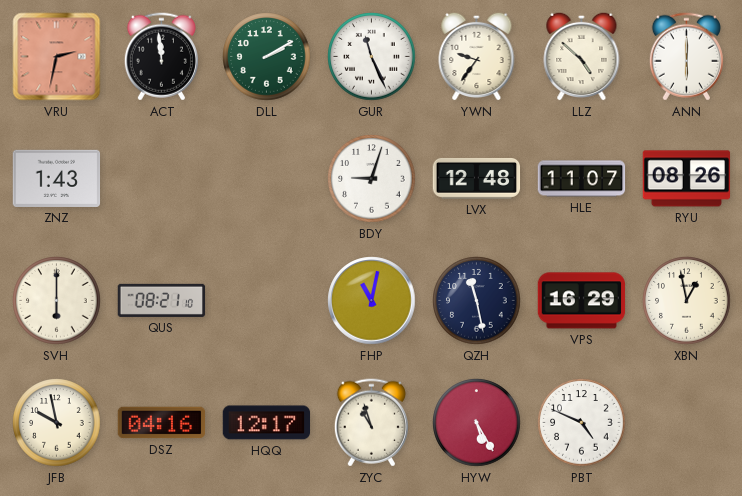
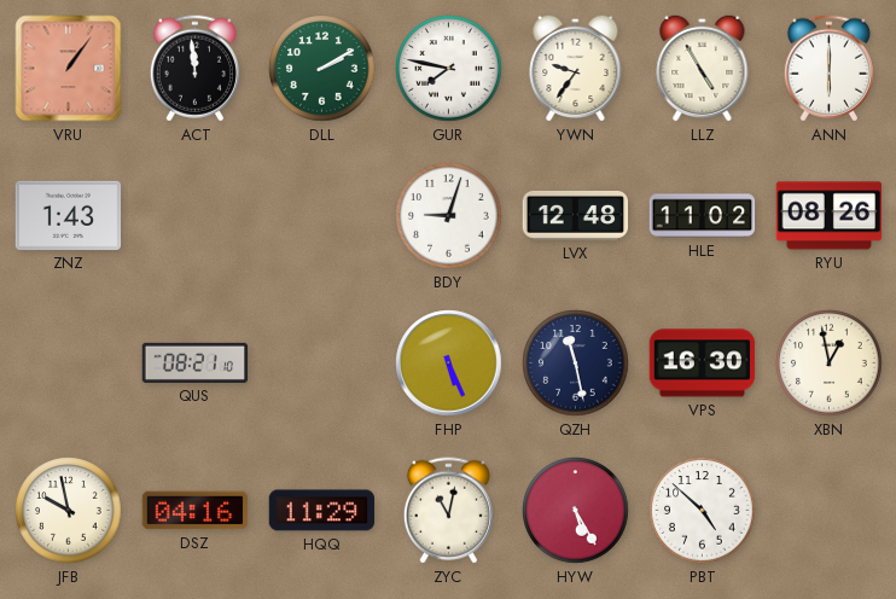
VRU: 2:32 -> 1:06
GUR: 11:26 -> 7:47
LLZ: 4:52 -> 4:55
HLE: 11:07 -> 11:02
SVH: 6:00 -> none
FHP: 11:02 -> 5:26
VPS: 16:29 -> 16:30
HQQ: 12:17 -> 11:29
ZYC: 10:57 -> 11:02
PBT: 4:49 -> 4:52
